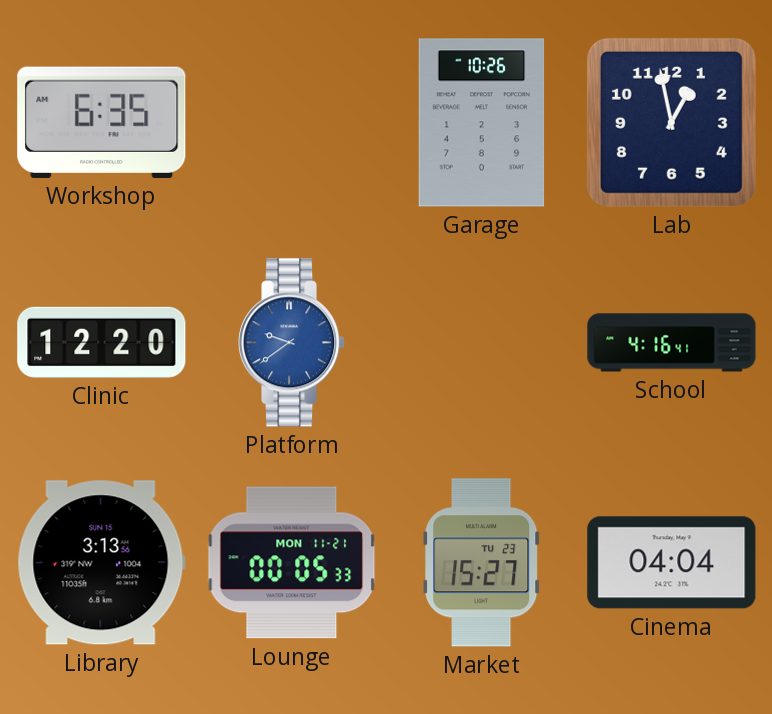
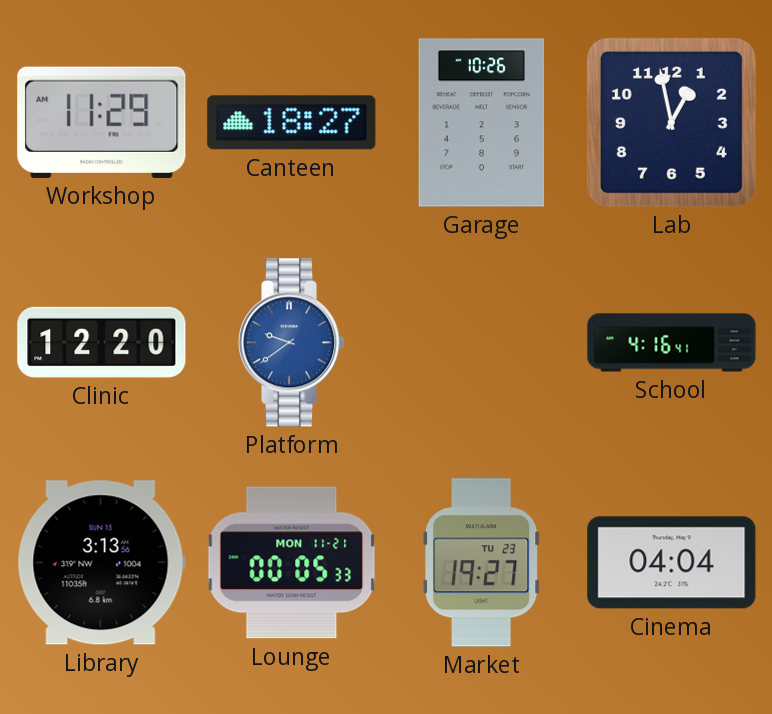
Workshop: 6:35 -> 11:29
Canteen: none -> 18:27
Market: 15:27 -> 19:27
